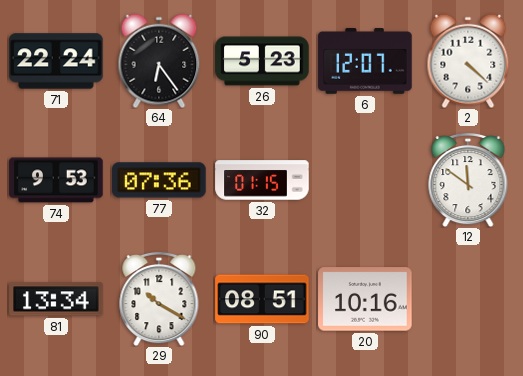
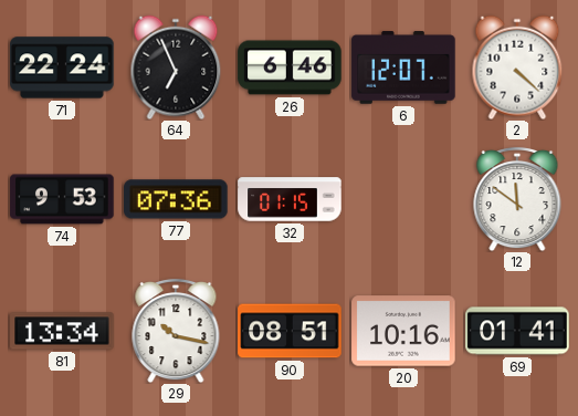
64: 6:24 -> 6:56
26: 5:23 -> 6:46
29: 10:20 -> 10:17
69: none -> 01:41
